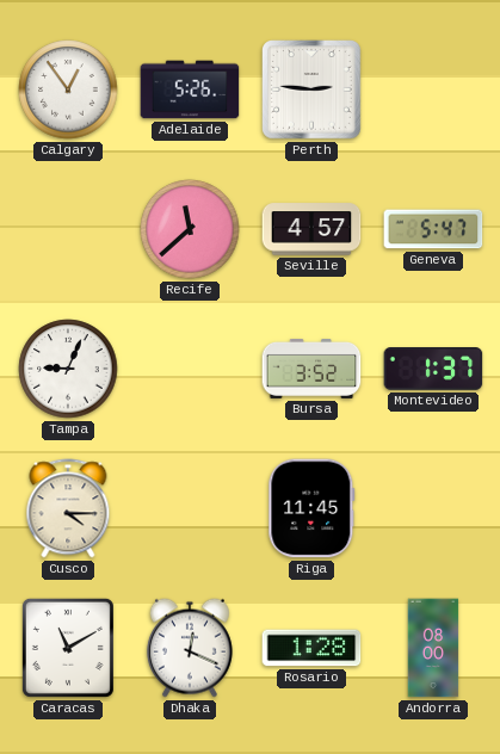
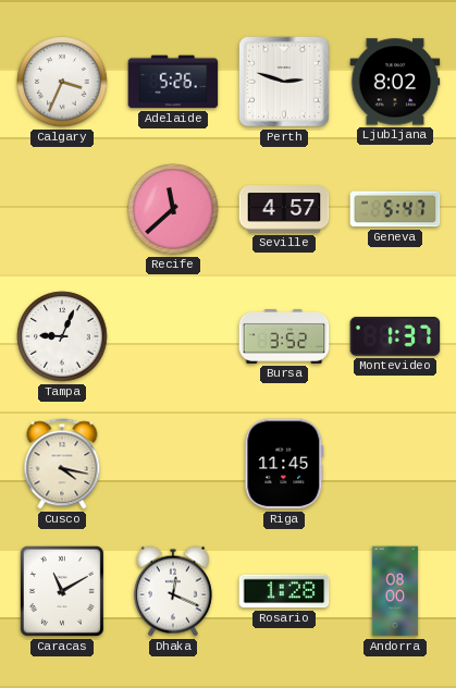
Calgary: 12:54 -> 3:34
Perth: 2:46 -> 2:48
Ljubljana: none -> 8:02
Cusco: 4:15 -> 4:17
